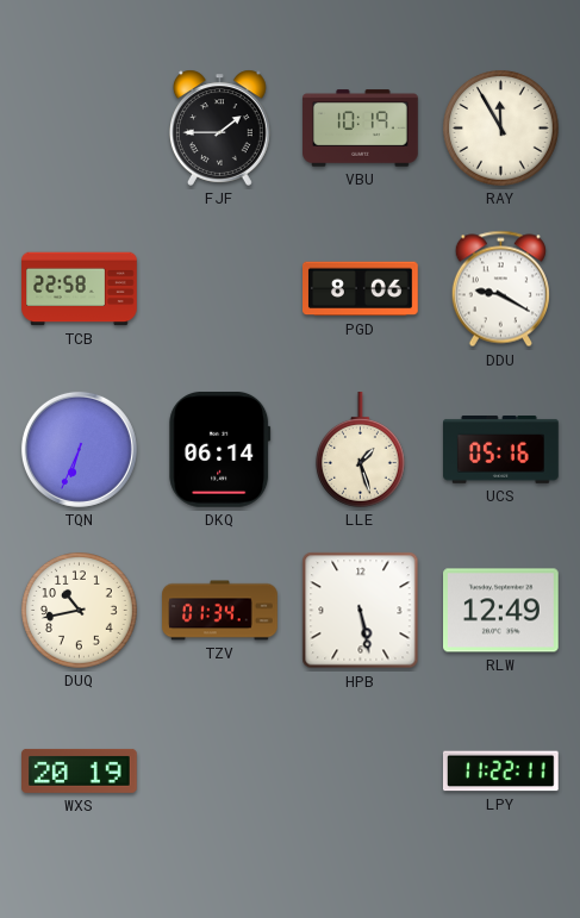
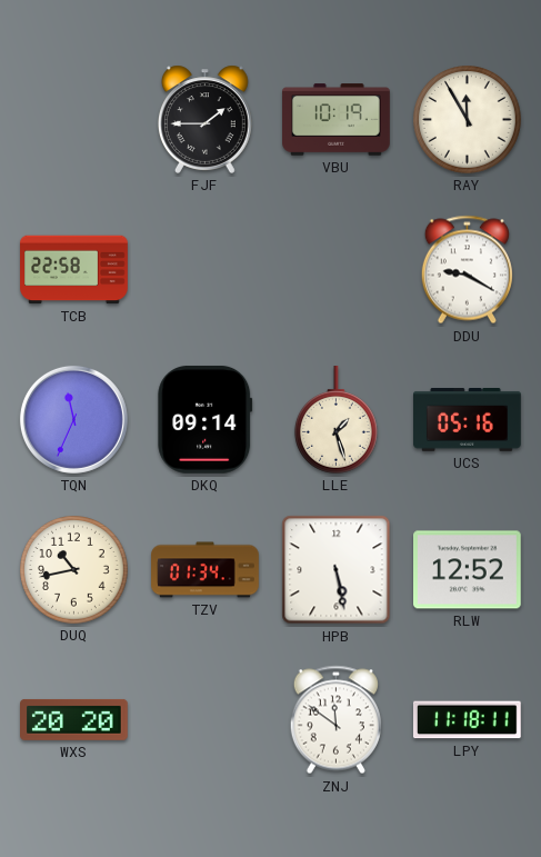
PGD: 8:06 -> none
TQN: 6:34 -> 11:34
DKQ: 06:14 -> 09:14
RLW: 12:49 -> 12:52
WXS: 20:19 -> 20:20
ZNJ: none -> 11:51
LPY: 11:22 -> 11:18
